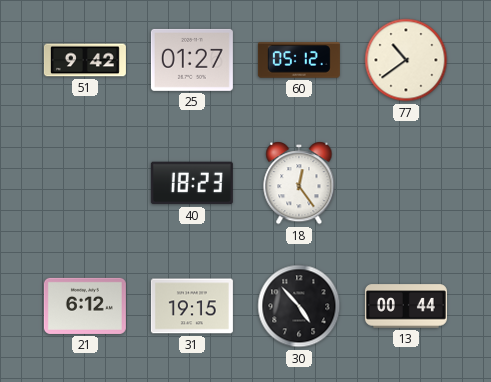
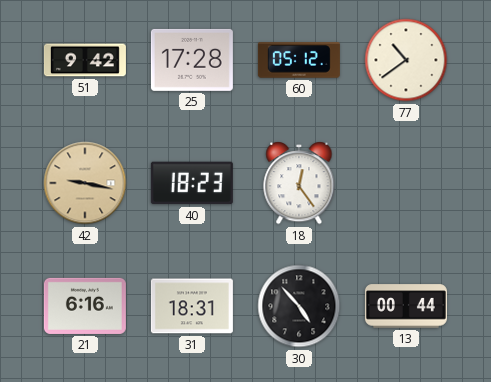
25: 01:27 -> 17:28
42: none -> 9:17
21: 6:12 -> 6:16
31: 19:15 -> 18:31
